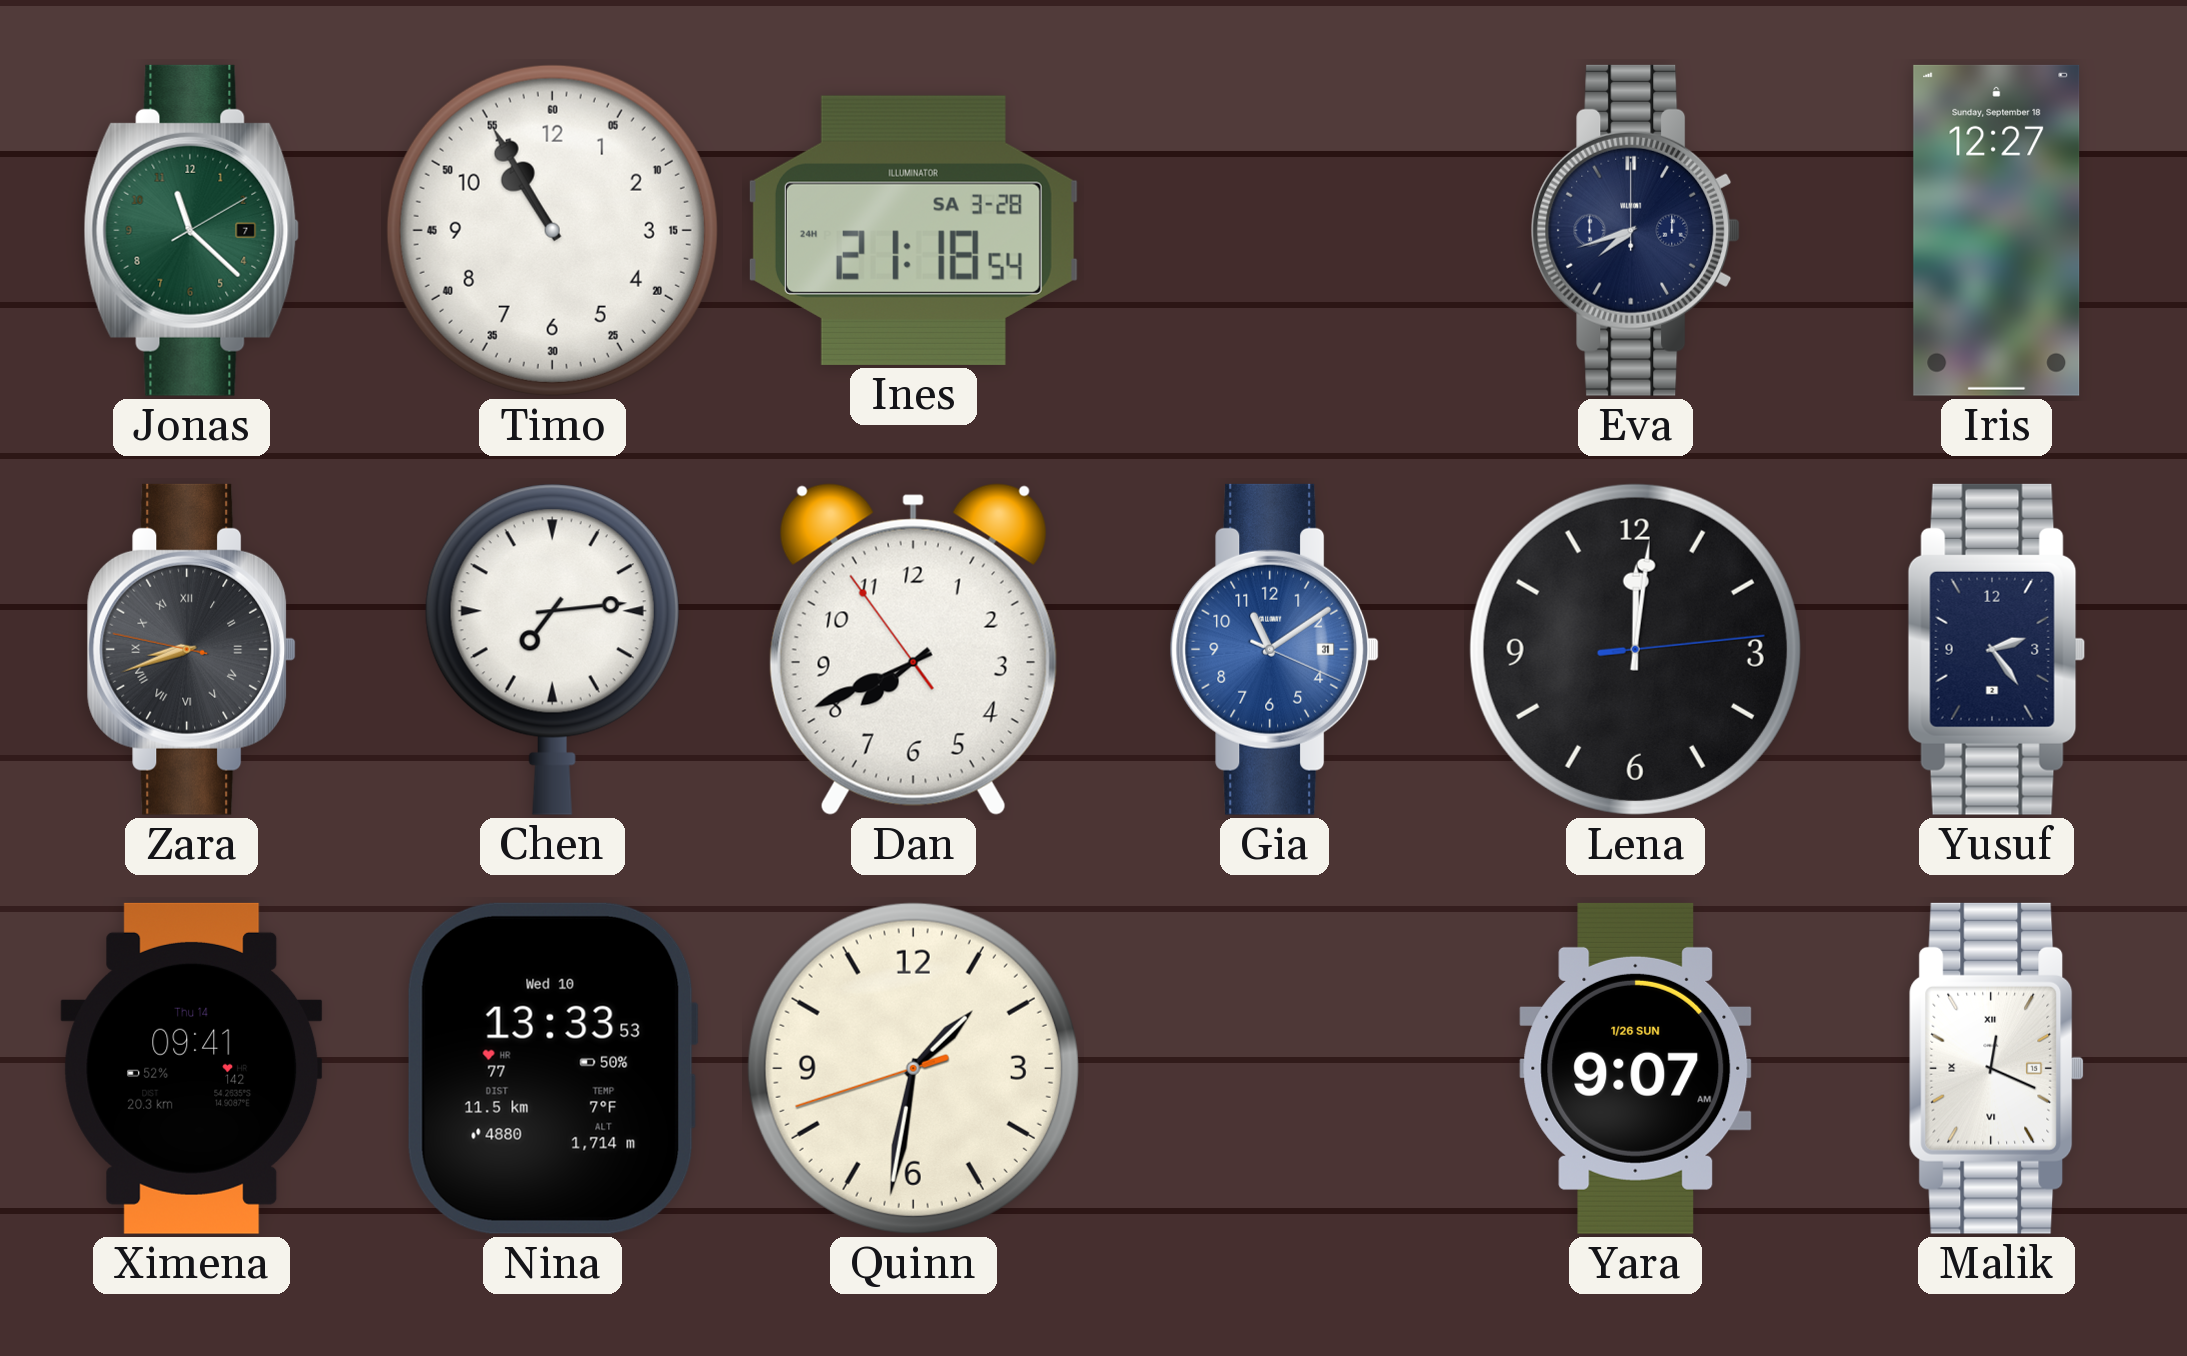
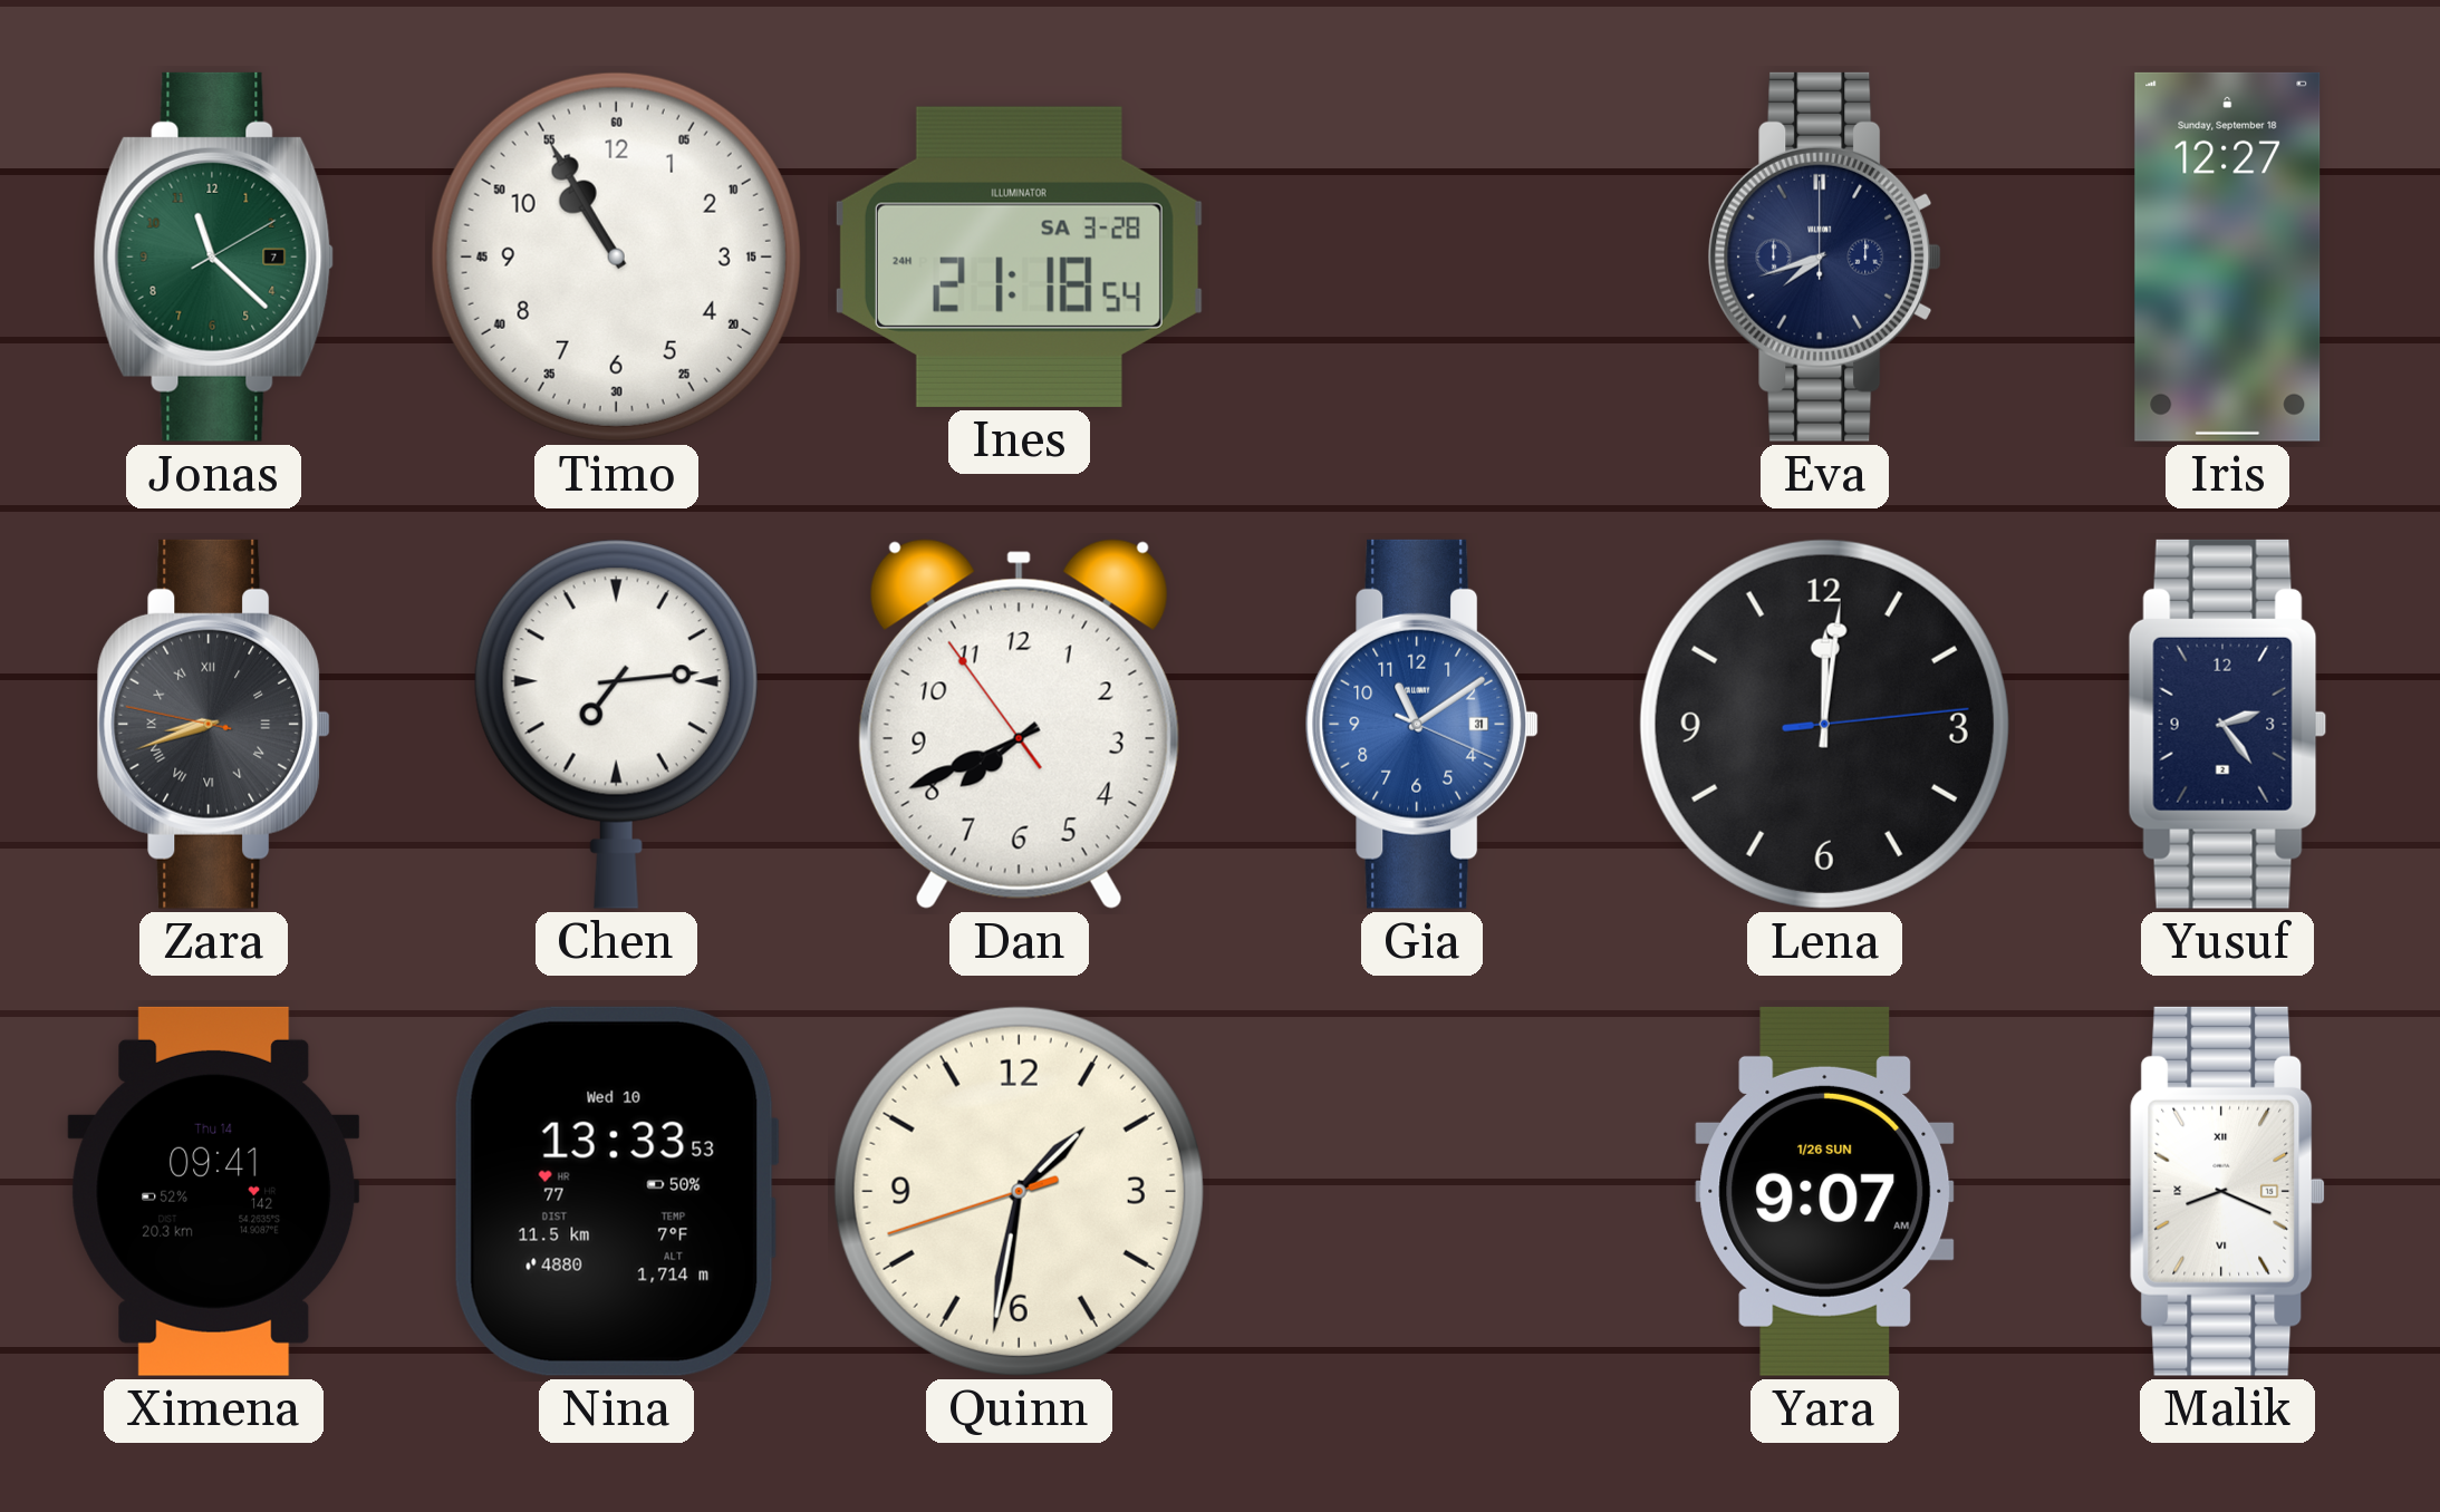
Malik: 12:19 -> 8:19
